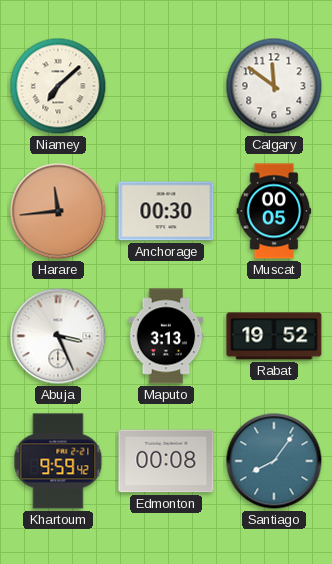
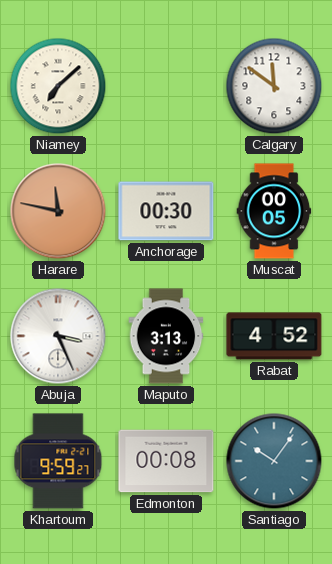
Harare: 11:44 -> 11:47
Rabat: 19:52 -> 4:52
Khartoum: 9:59:42 -> 9:59:27
Santiago: 8:06 -> 10:06
